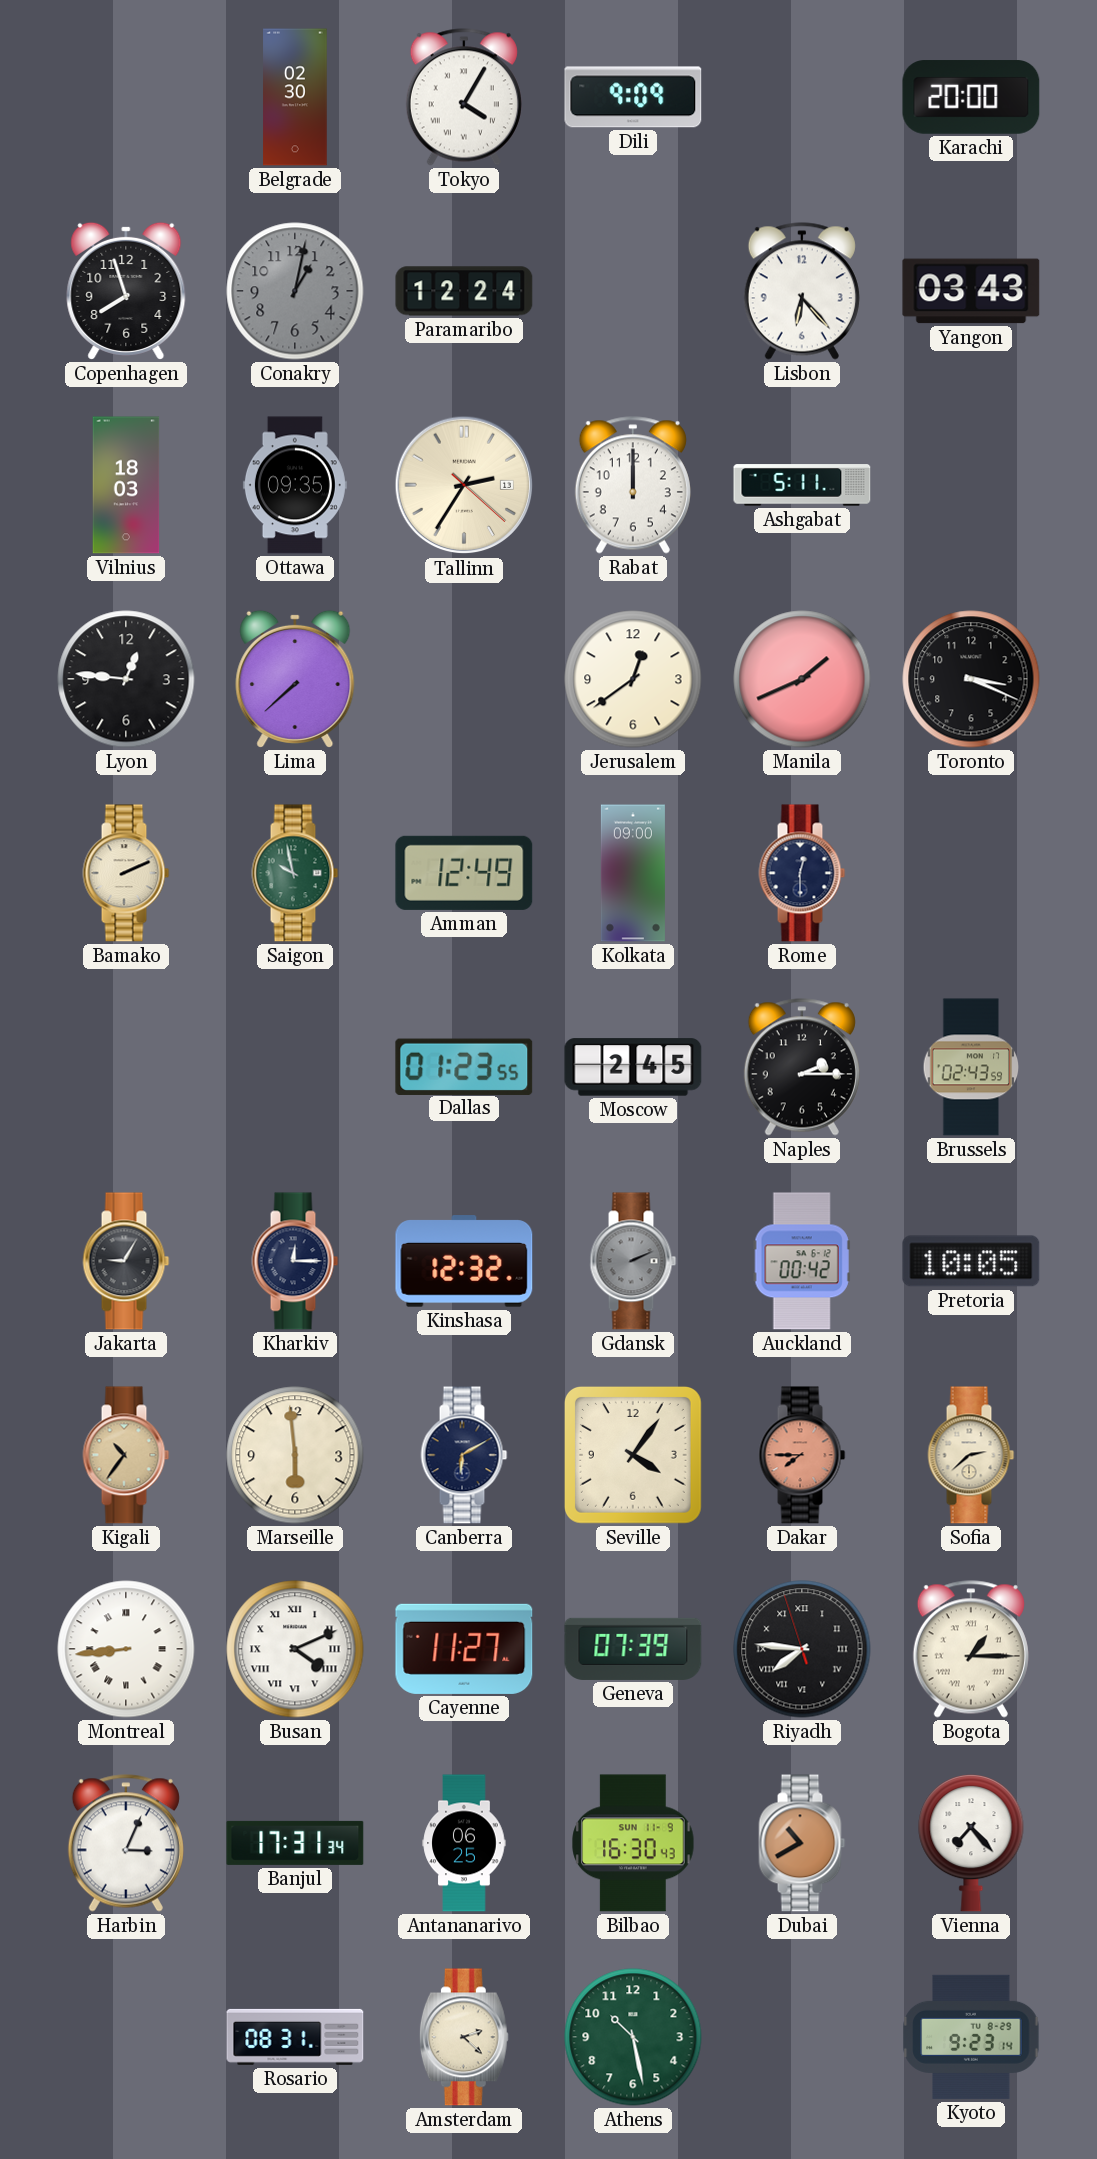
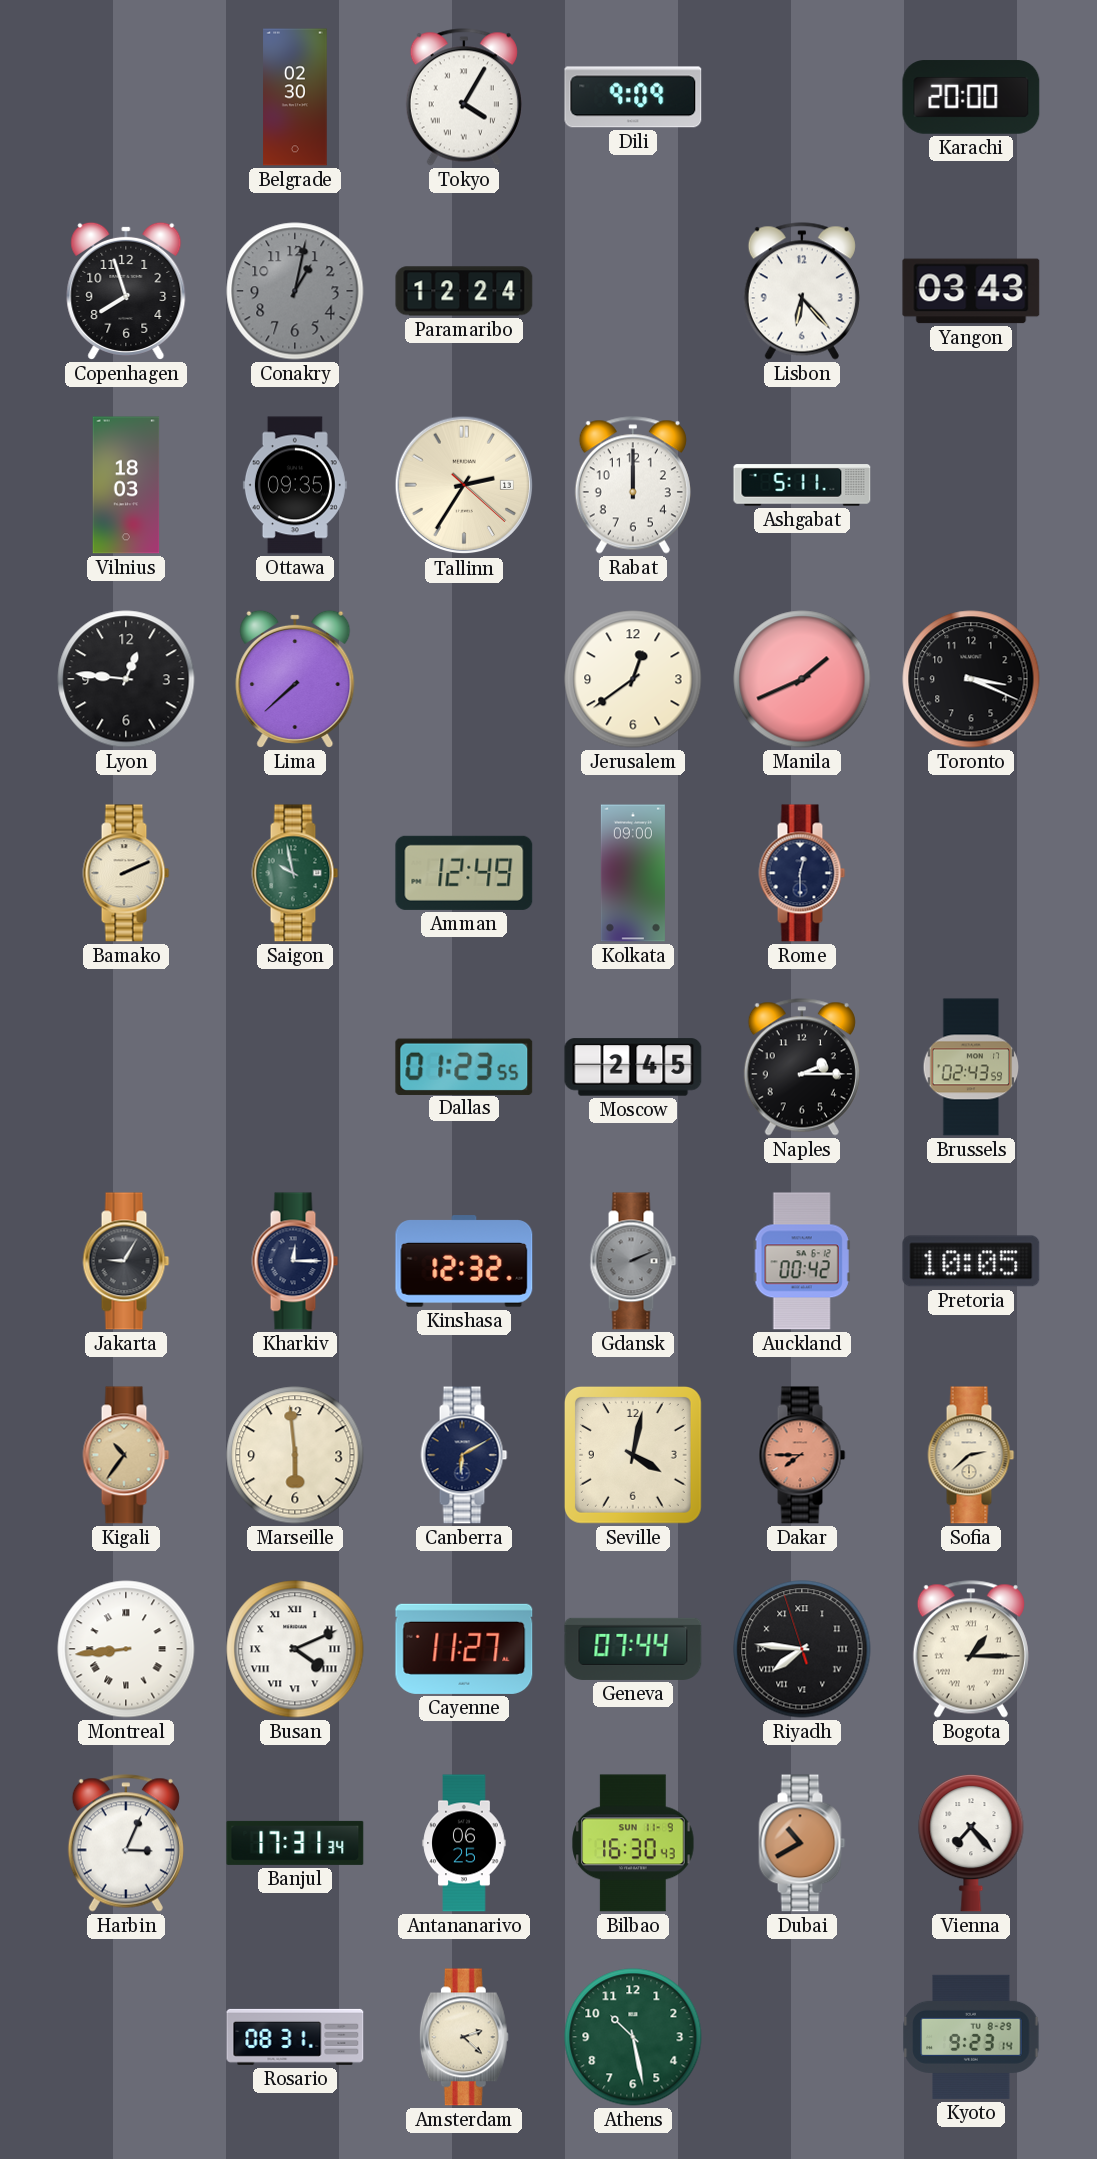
Seville: 4:06 -> 4:02
Geneva: 07:39 -> 07:44
